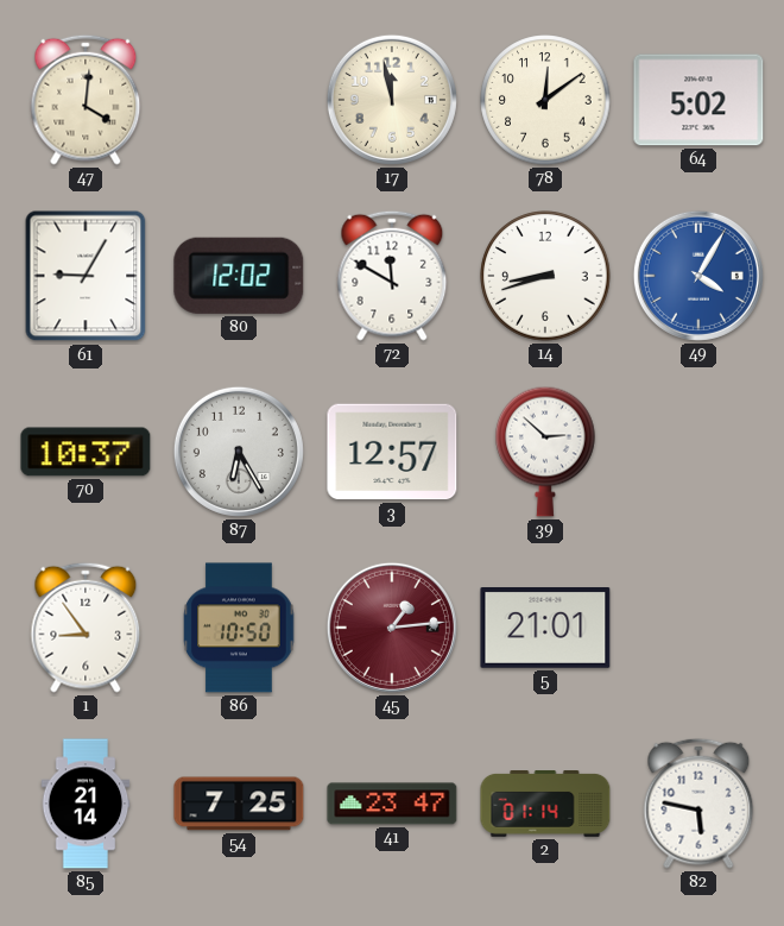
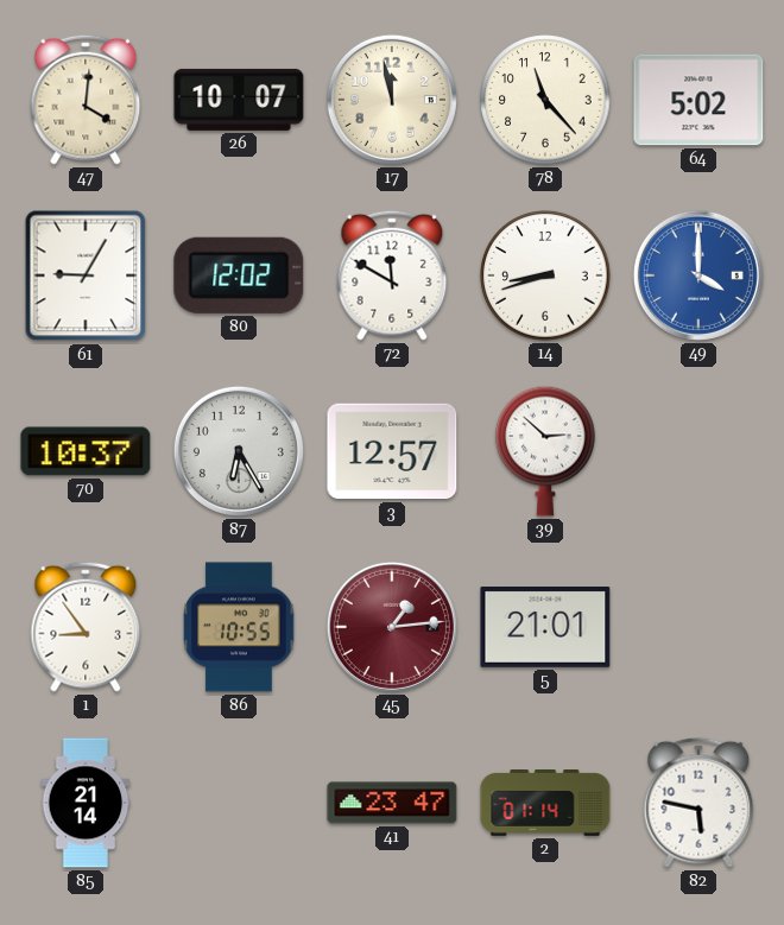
26: none -> 10:07
78: 12:09 -> 11:23
49: 4:05 -> 4:00
86: 10:50 -> 10:55
54: 7:25 -> none
